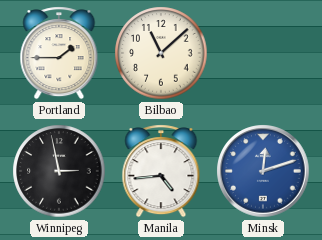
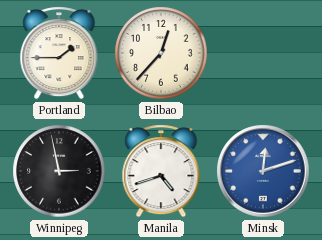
Bilbao: 11:08 -> 12:37
Manila: 4:44 -> 4:42
